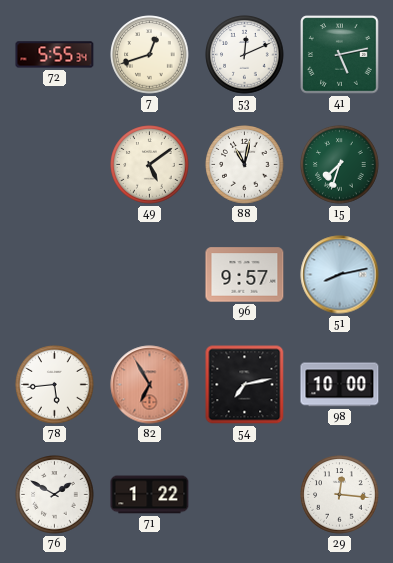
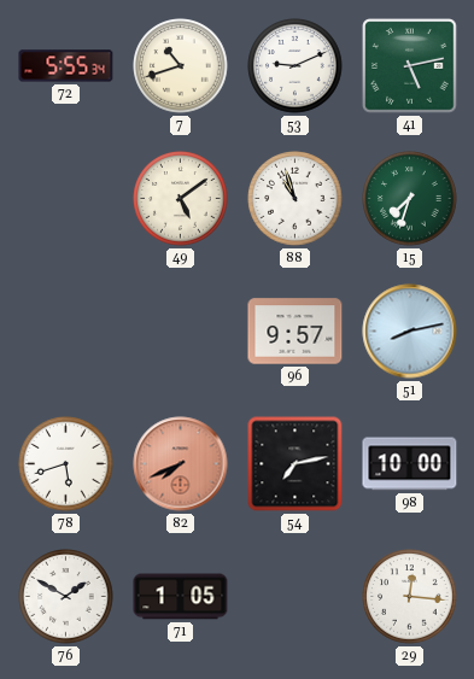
7: 12:42 -> 10:42
53: 12:11 -> 9:11
88: 11:02 -> 10:57
78: 5:44 -> 5:42
82: 6:55 -> 7:41
71: 1:22 -> 1:05
